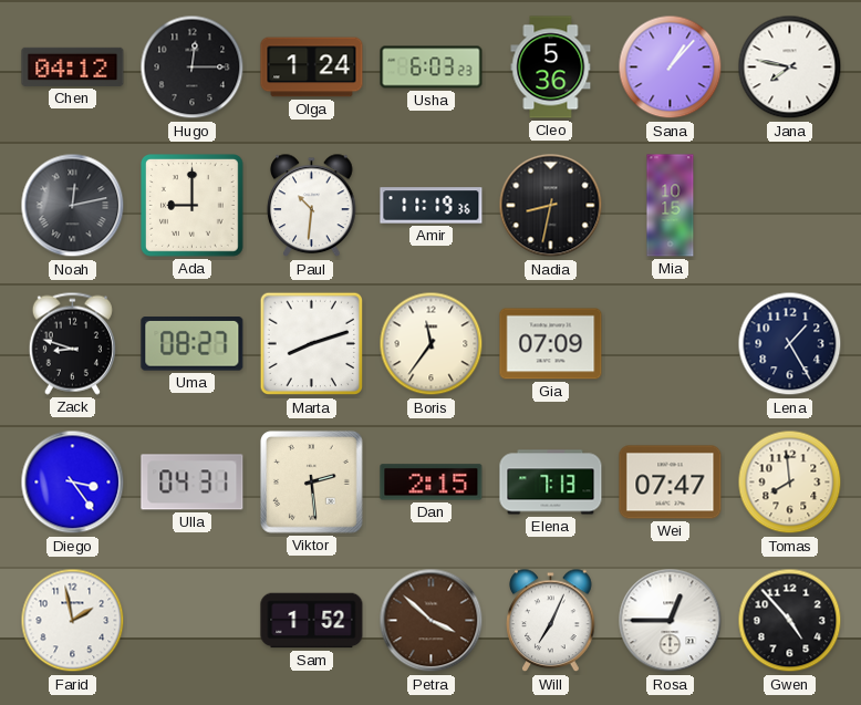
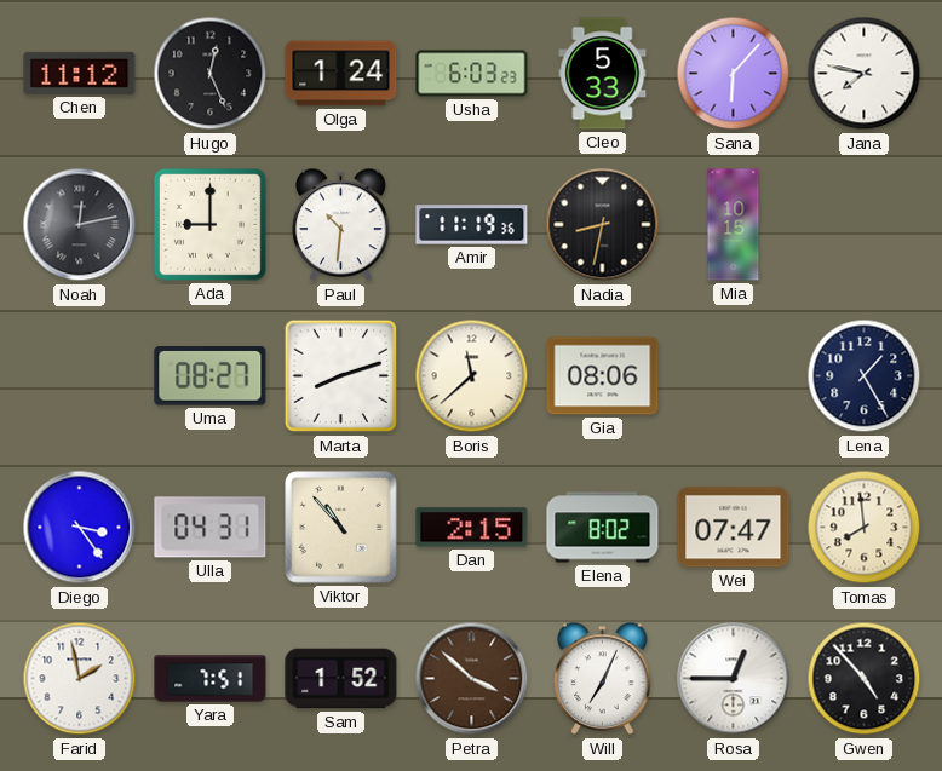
Chen: 04:12 -> 11:12
Hugo: 12:15 -> 12:26
Cleo: 5:36 -> 5:33
Sana: 1:07 -> 6:07
Zack: 8:48 -> none
Boris: 11:36 -> 11:38
Gia: 07:09 -> 08:06
Viktor: 2:29 -> 10:53
Elena: 7:13 -> 8:02
Yara: none -> 7:51
